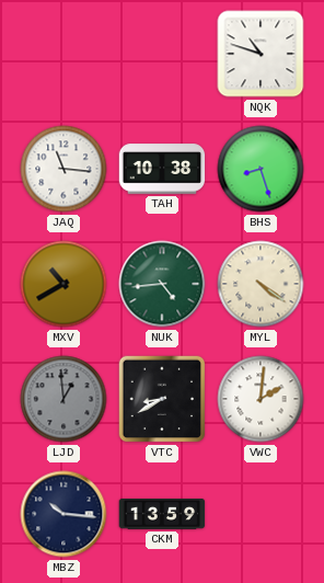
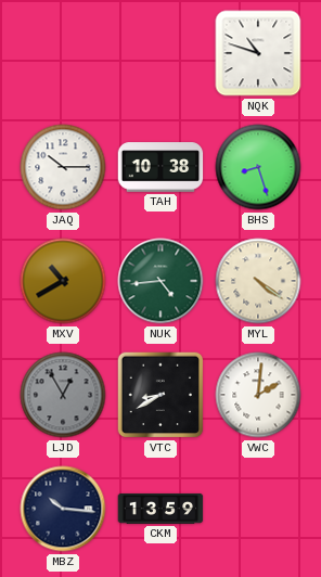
JAQ: 11:16 -> 10:15
LJD: 12:59 -> 12:55
